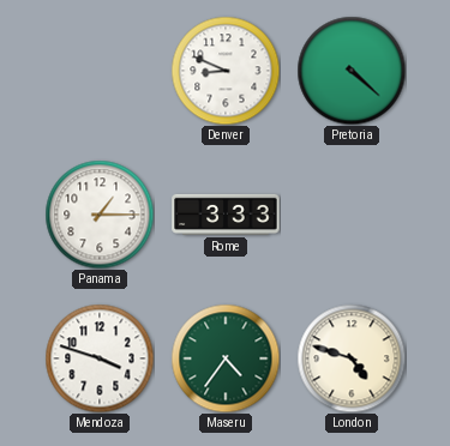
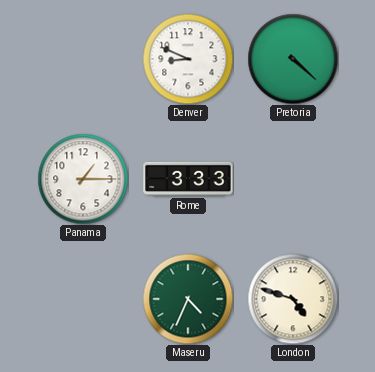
Mendoza: 3:48 -> none
Maseru: 4:36 -> 4:34
